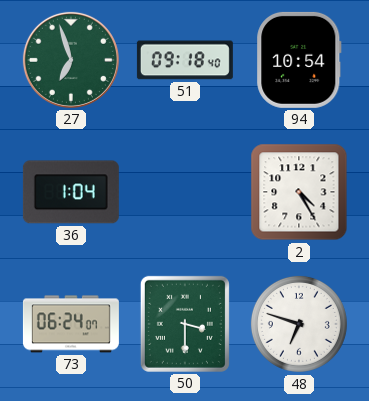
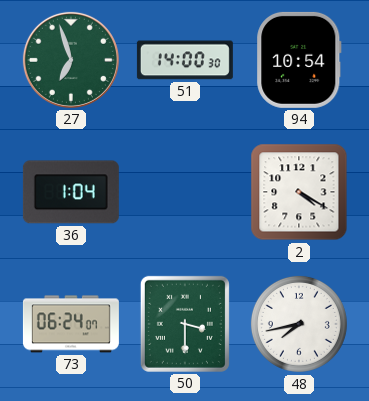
51: 09:18 -> 14:00
2: 4:25 -> 4:20
48: 6:48 -> 7:43
